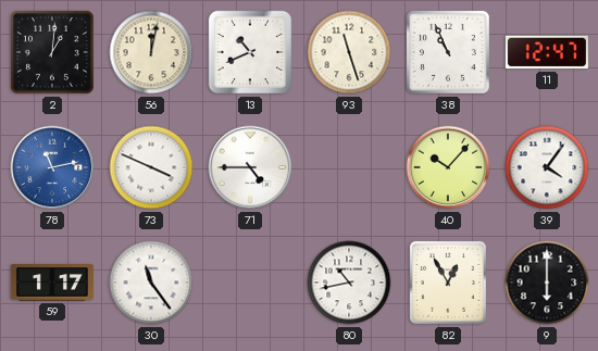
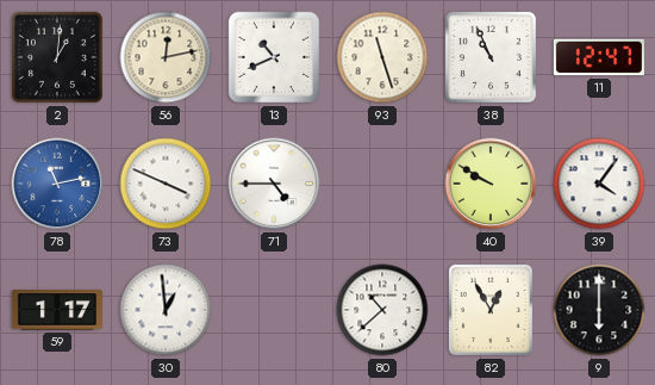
56: 12:02 -> 12:13
40: 10:07 -> 9:50
30: 11:24 -> 12:59
80: 10:43 -> 10:38
